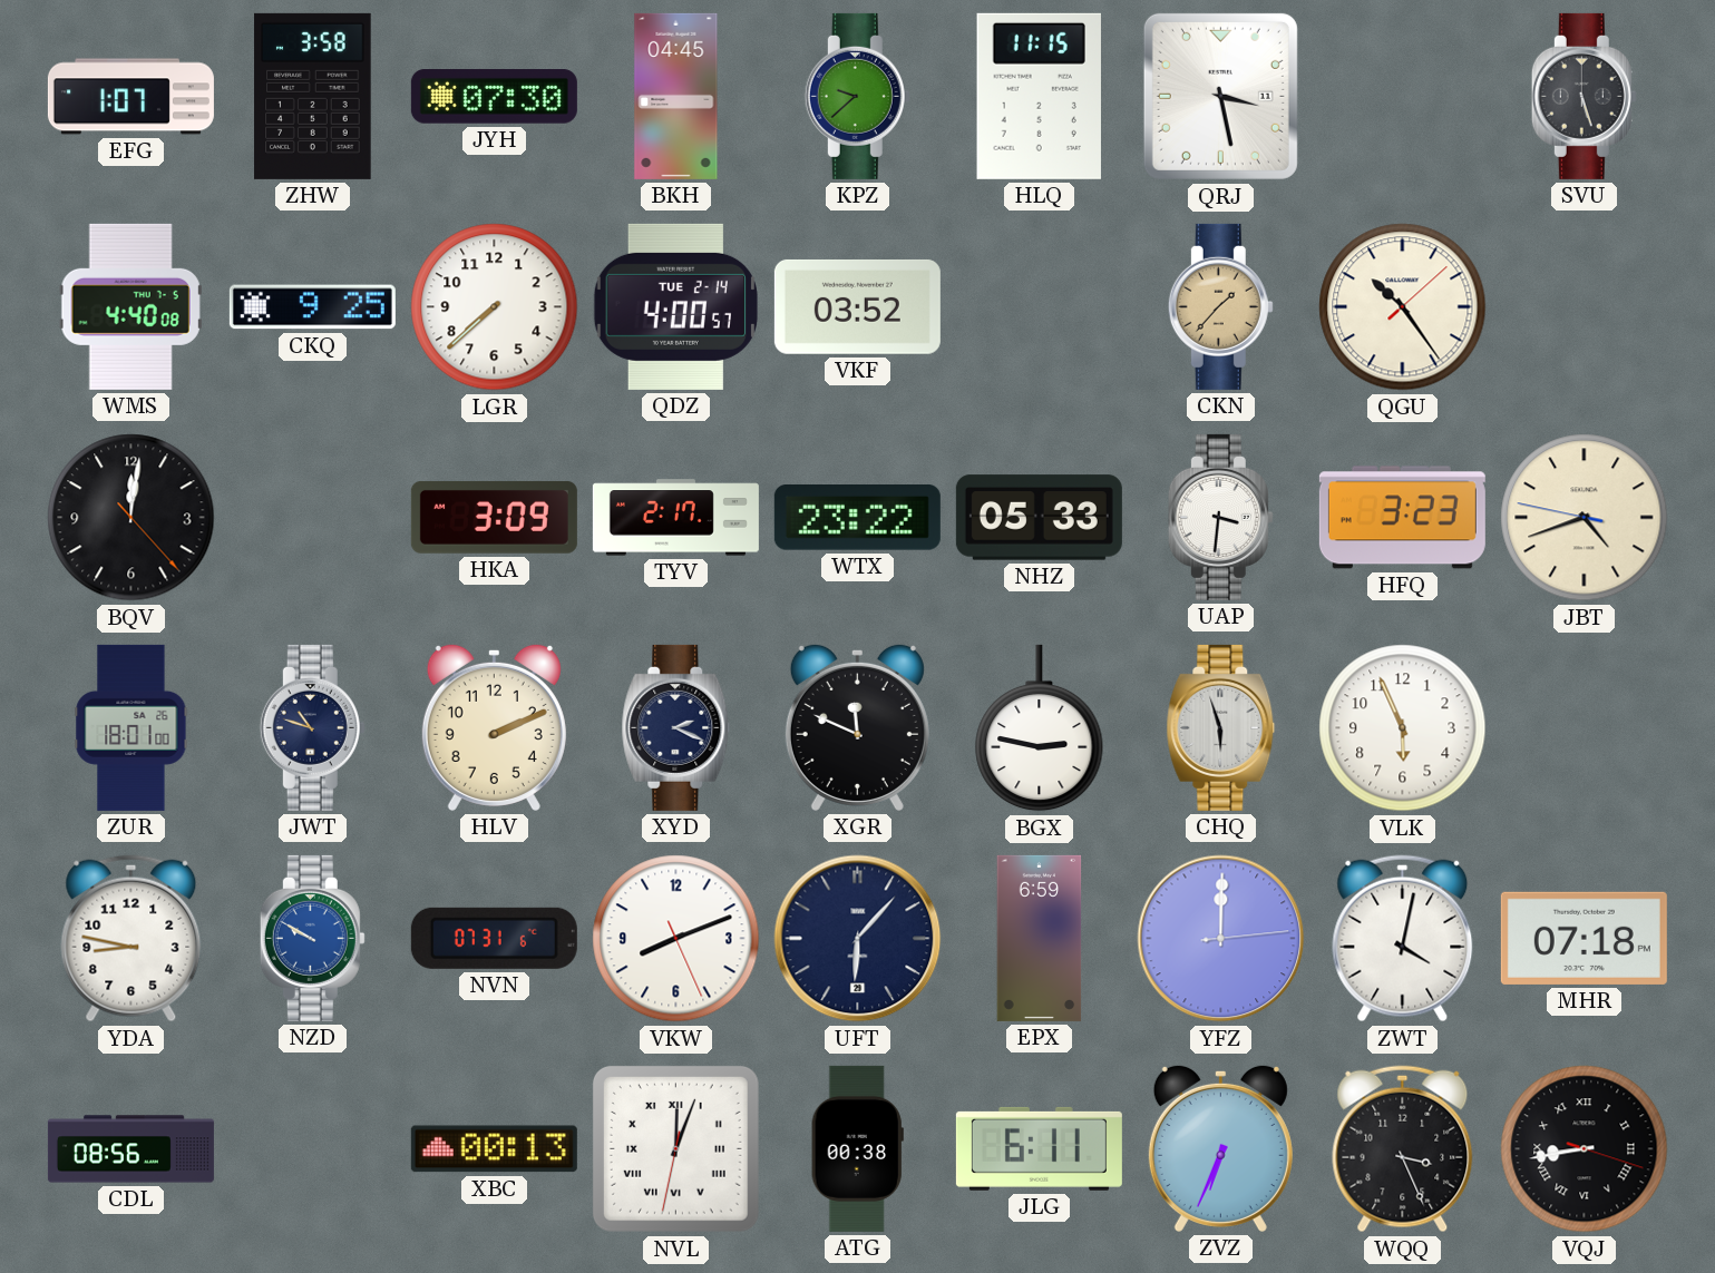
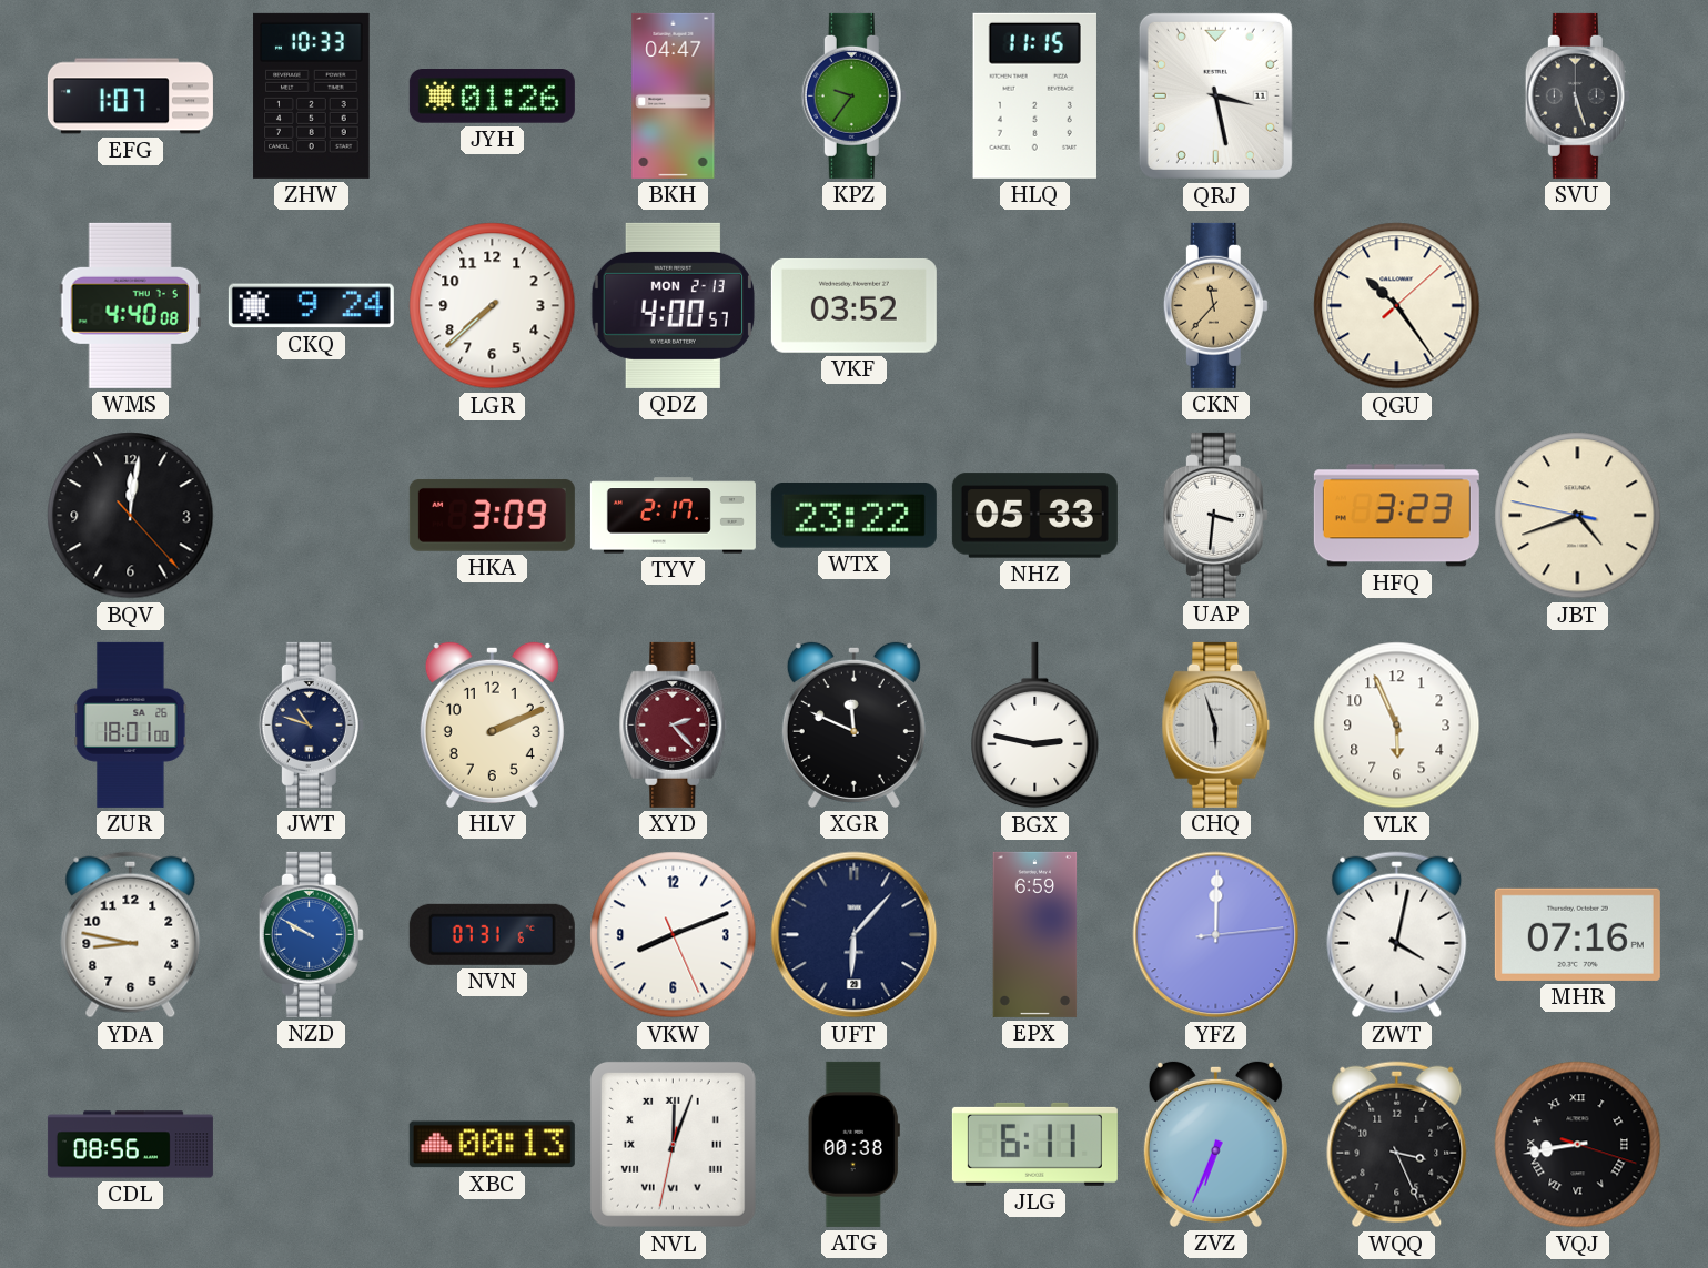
ZHW: 3:58 -> 10:33
JYH: 07:30 -> 01:26
BKH: 04:45 -> 04:47
KPZ: 9:38 -> 9:36
CKQ: 9:25 -> 9:24
QDZ date: TUE 2-14 -> MON 2-13
CKN: 1:37 -> 11:37
XYD: 2:19 -> 2:23
XYD dial: navy -> burgundy
MHR: 07:18 -> 07:16
